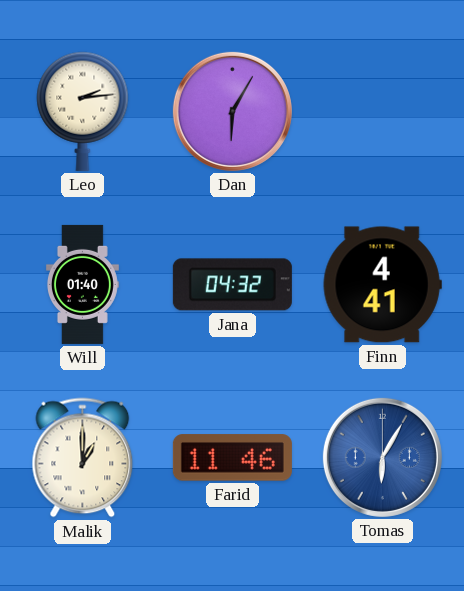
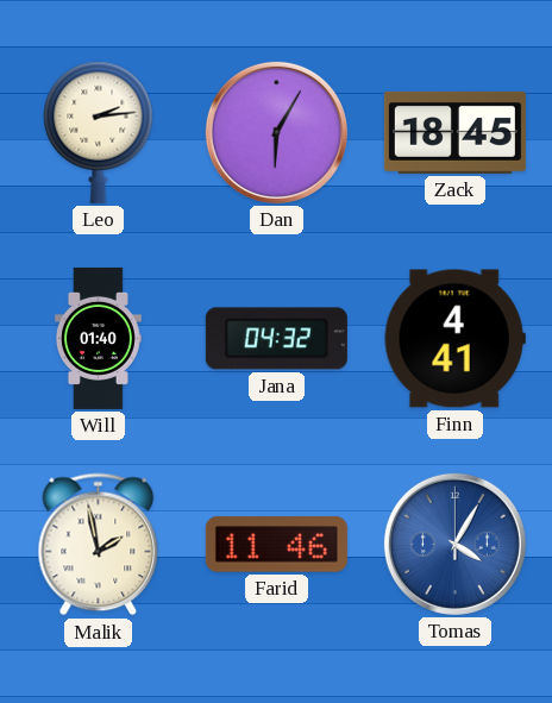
Zack: none -> 18:45
Malik: 1:00 -> 1:58
Tomas: 6:05 -> 4:05
